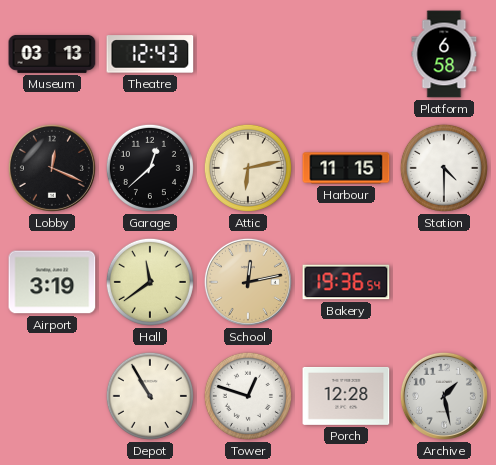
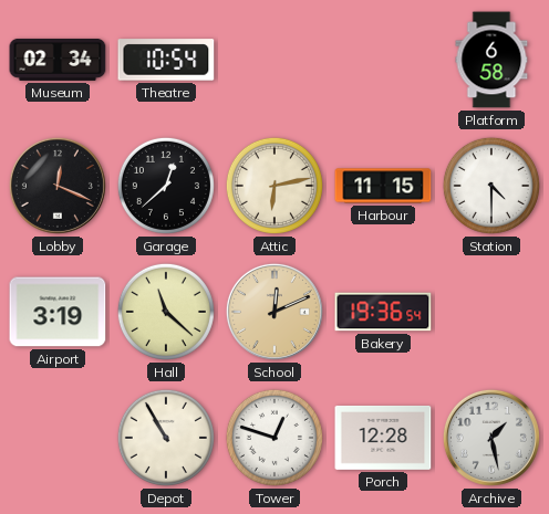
Museum: 03:13 -> 02:34
Theatre: 12:43 -> 10:54
Hall: 11:39 -> 11:22
School: 12:13 -> 12:11
